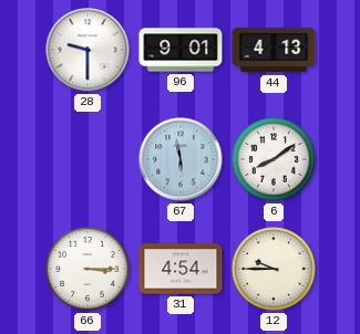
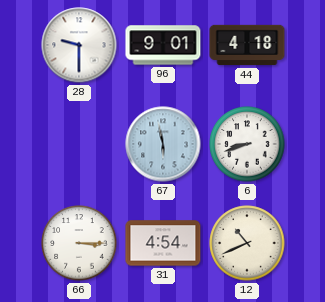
44: 4:13 -> 4:18
6: 8:09 -> 8:42
12: 9:45 -> 10:41
